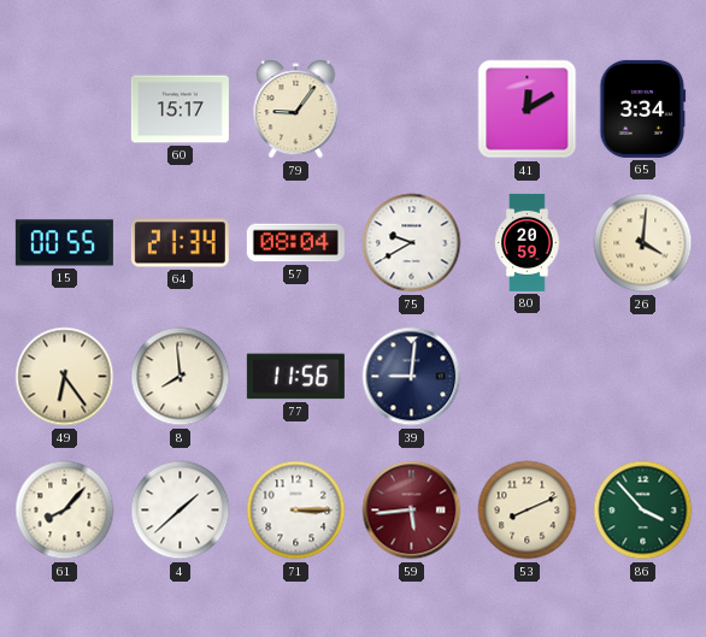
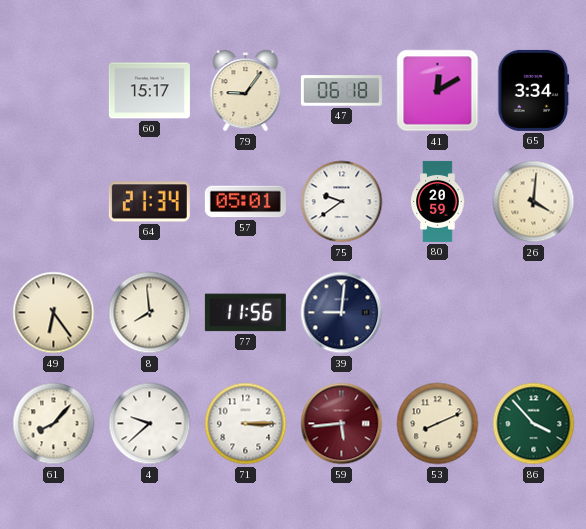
47: none -> 06:18
15: 00:55 -> none
57: 08:04 -> 05:01
75: 9:40 -> 9:39
4: 1:38 -> 9:38
